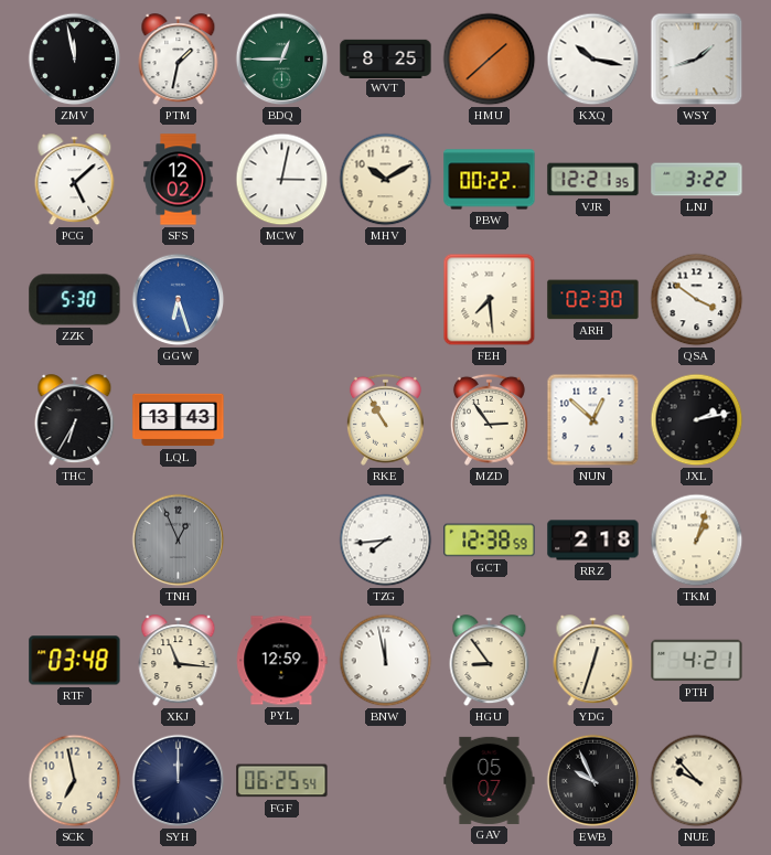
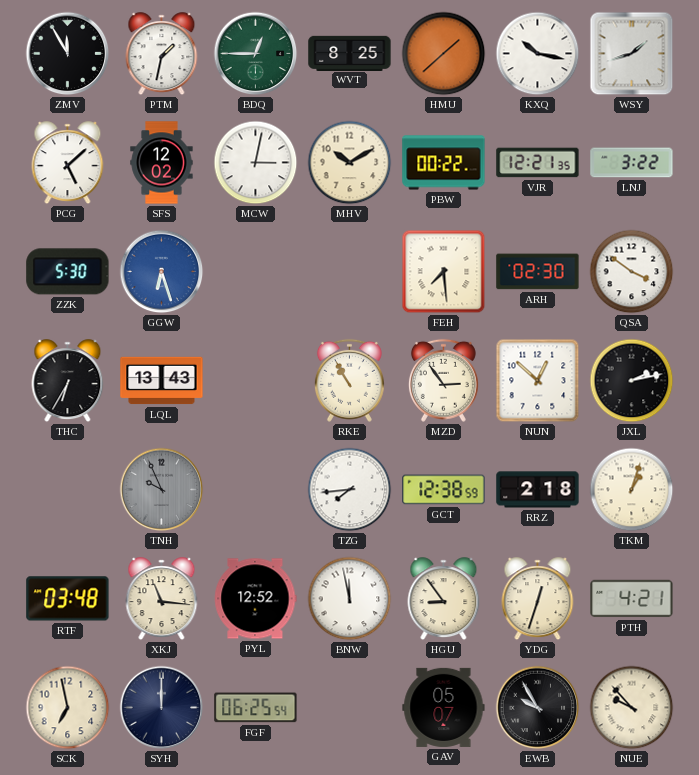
ZMV: 11:58 -> 11:55
TNH: 12:56 -> 9:56
PYL: 12:59 -> 12:52
EWB: 9:56 -> 9:55
